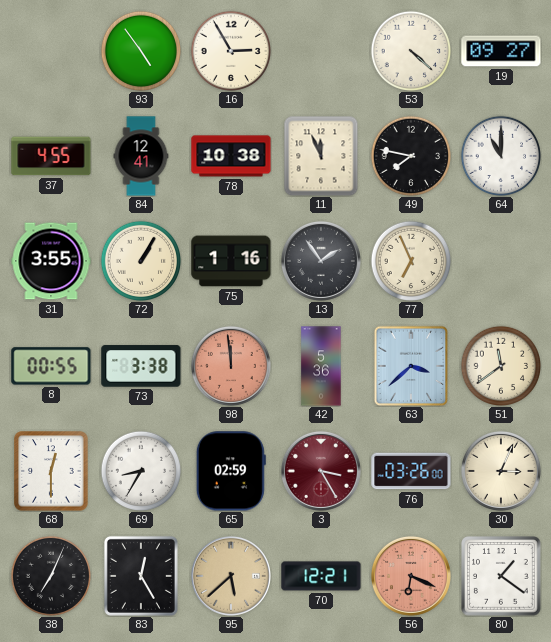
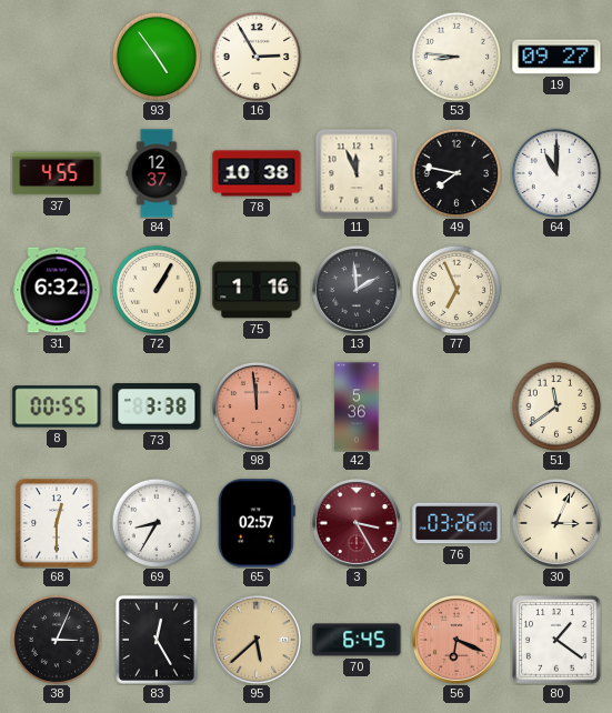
53: 4:22 -> 8:46
84: 12:41 -> 12:37
31: 3:55 -> 6:32
13: 1:54 -> 1:59
63: 3:38 -> none
65: 02:59 -> 02:57
38: 7:04 -> 3:04
70: 12:21 -> 6:45
